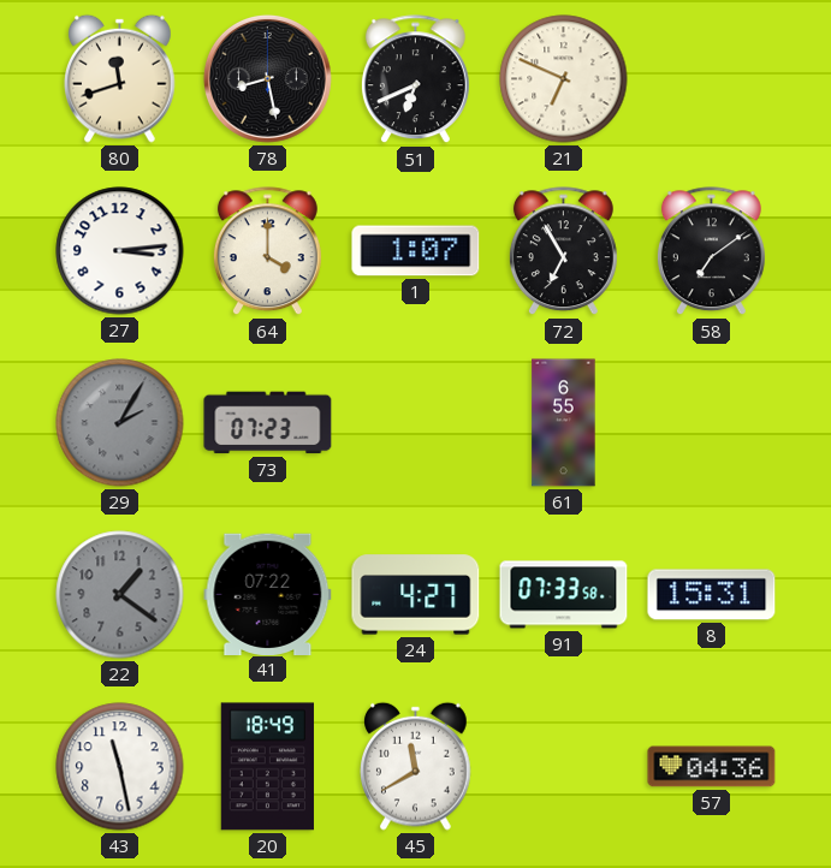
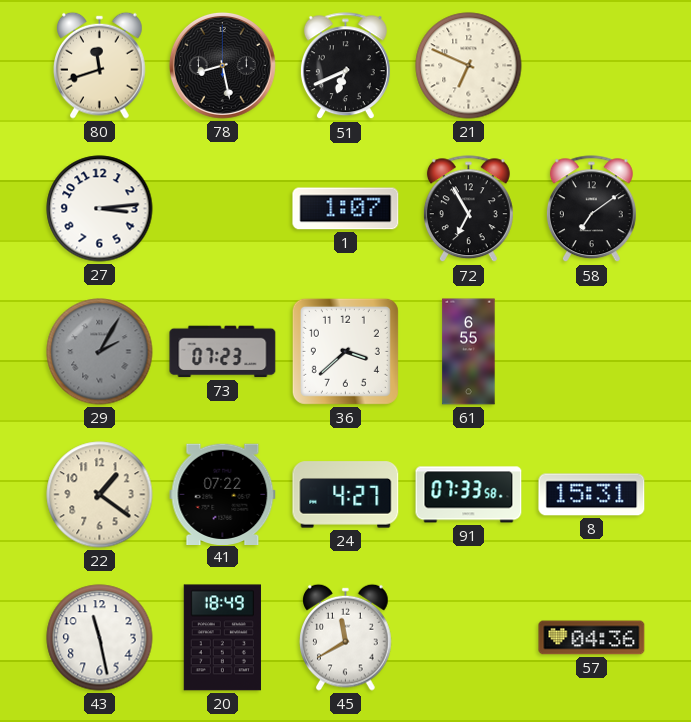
64: 4:00 -> none
36: none -> 3:38
22 dial: grey -> cream
